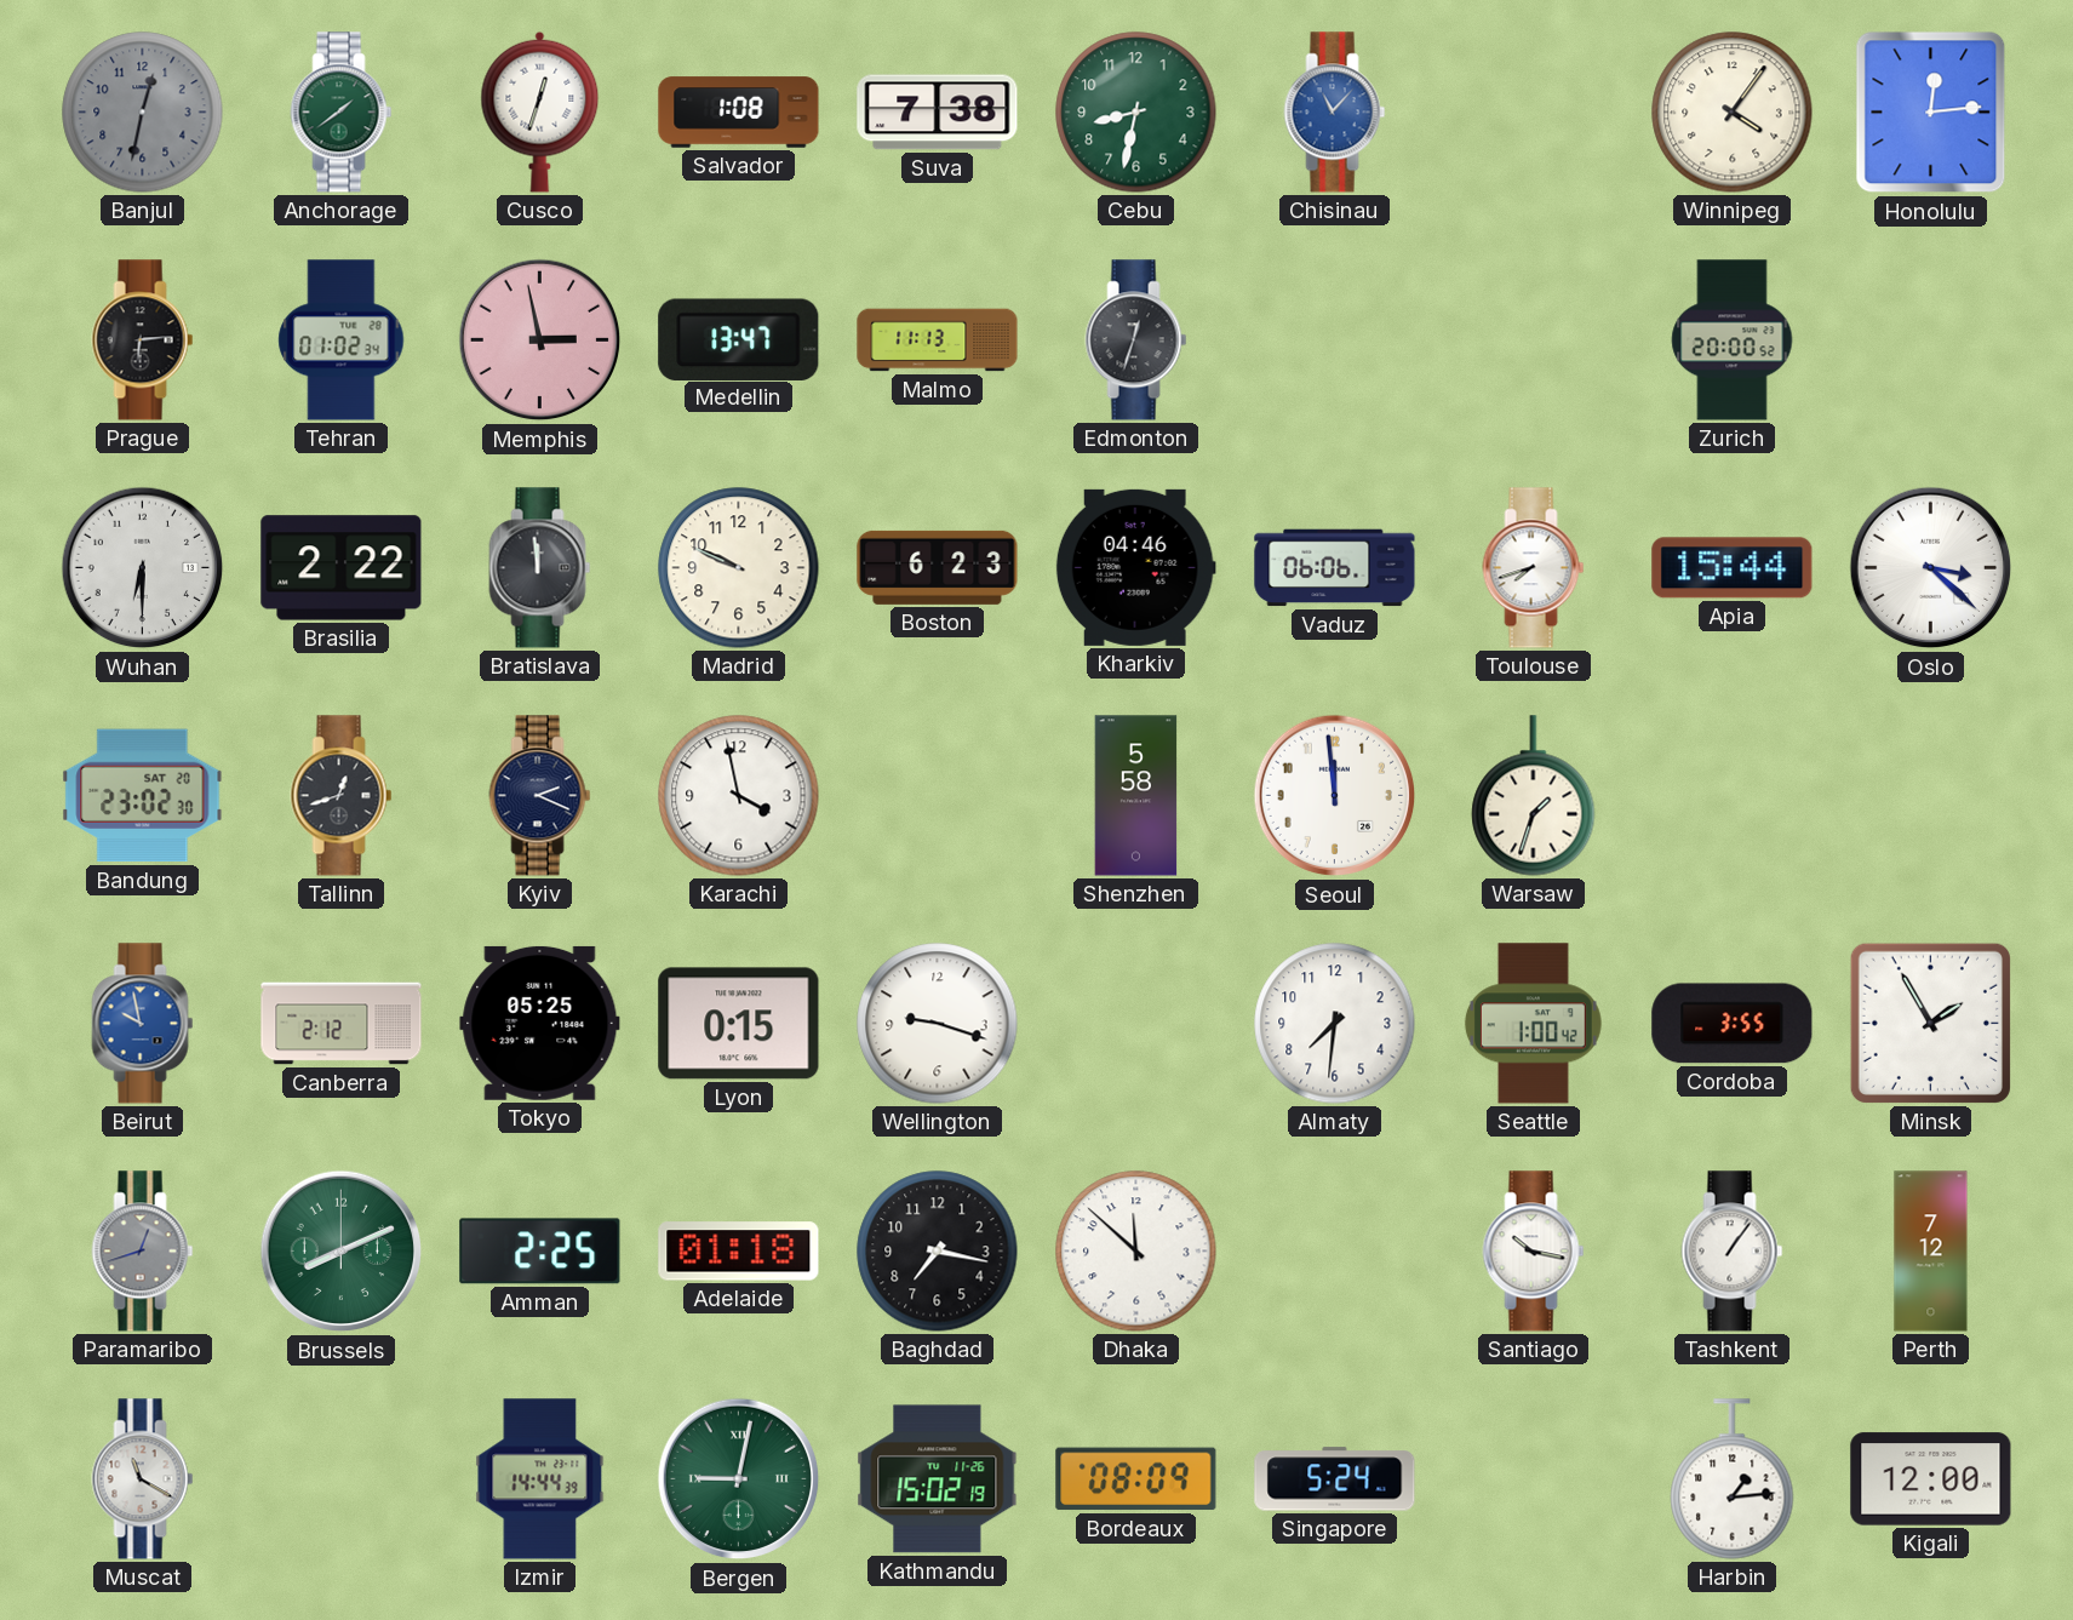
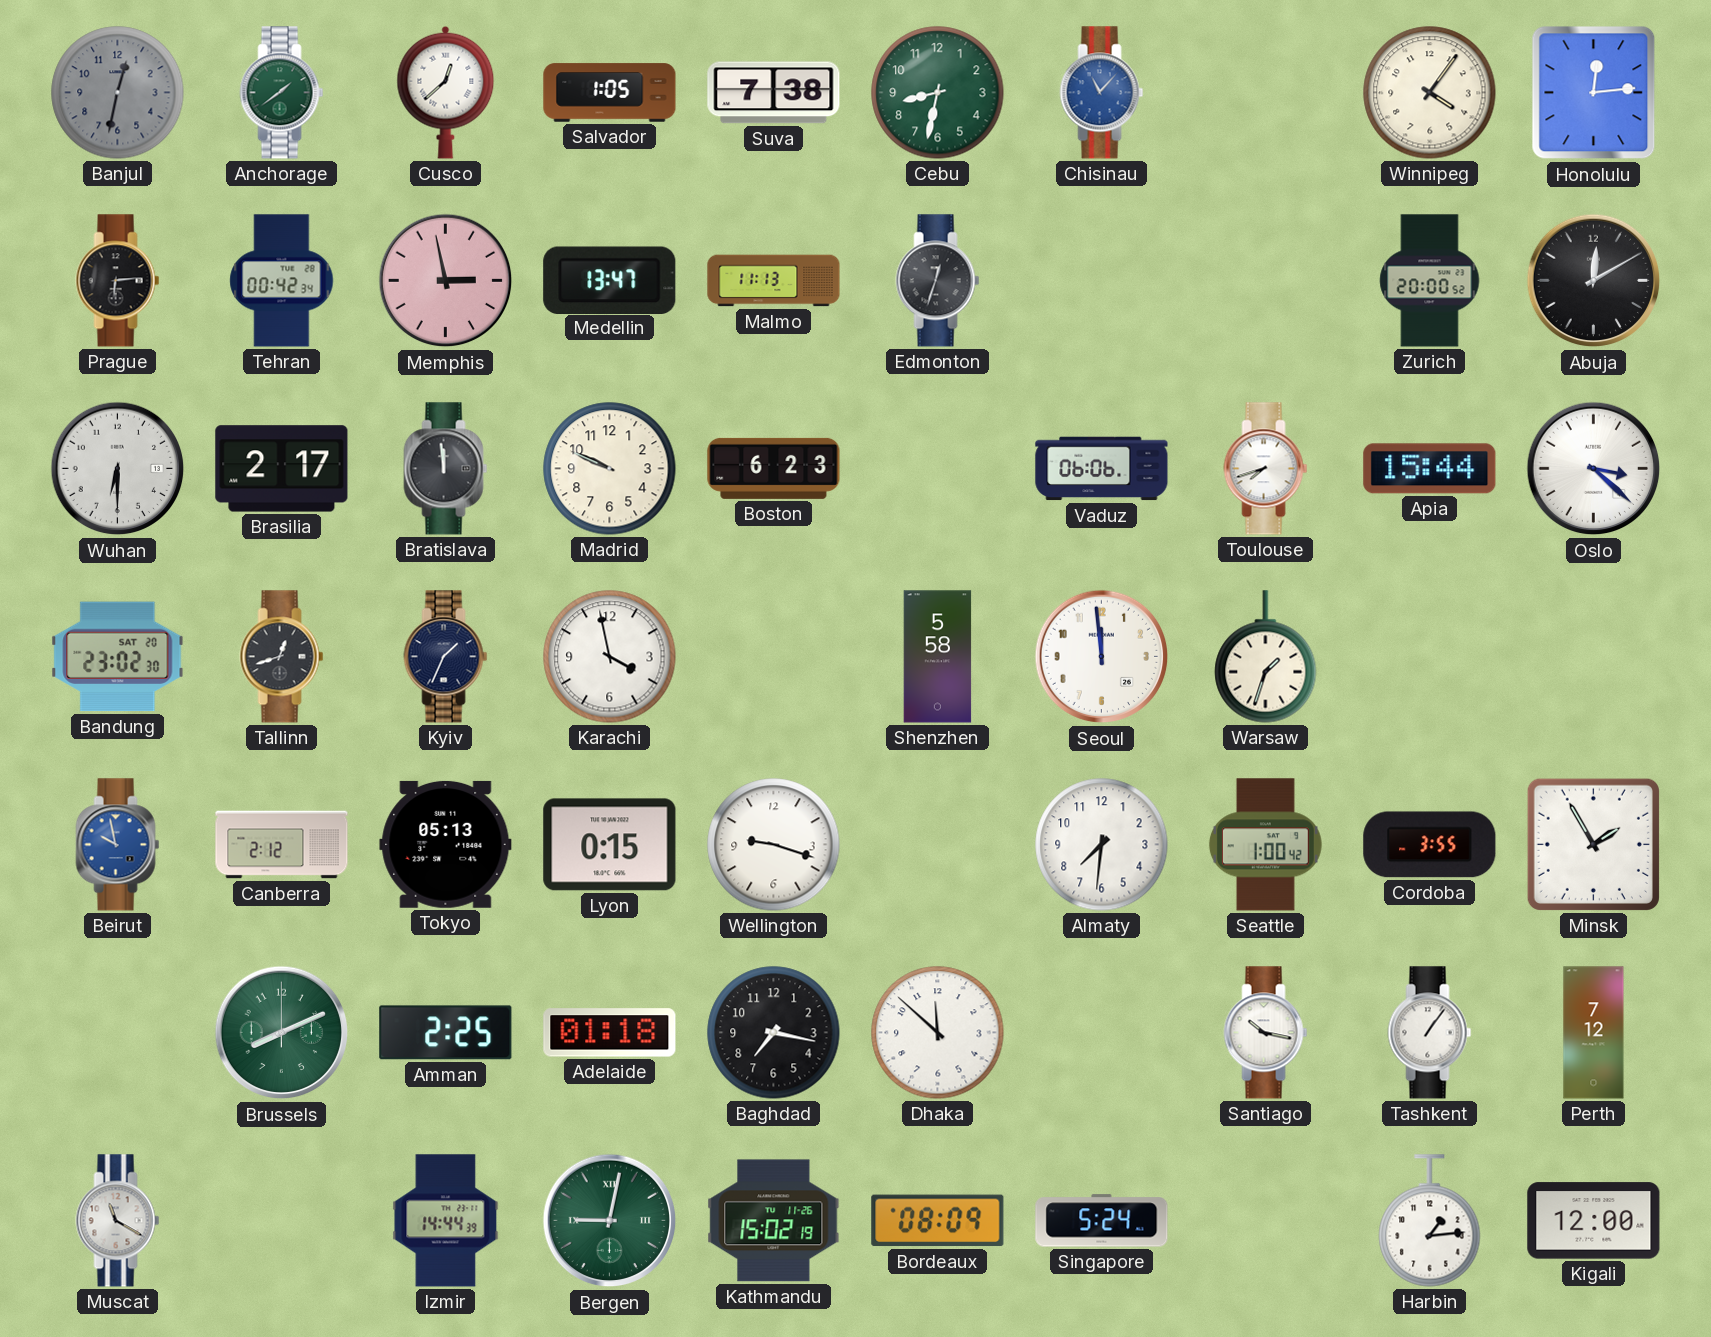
Cusco: 12:33 -> 12:38
Salvador: 1:08 -> 1:05
Tehran: 01:02 -> 00:42
Abuja: none -> 12:10
Brasilia: 2:22 -> 2:17
Kharkiv: 04:46 -> none
Kyiv: 2:19 -> 1:34
Tokyo: 05:25 -> 05:13
Paramaribo: 12:42 -> none
